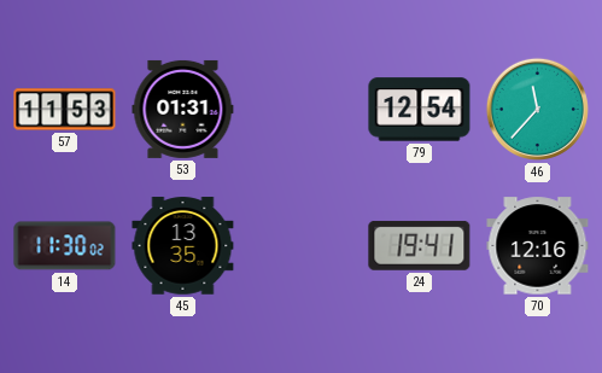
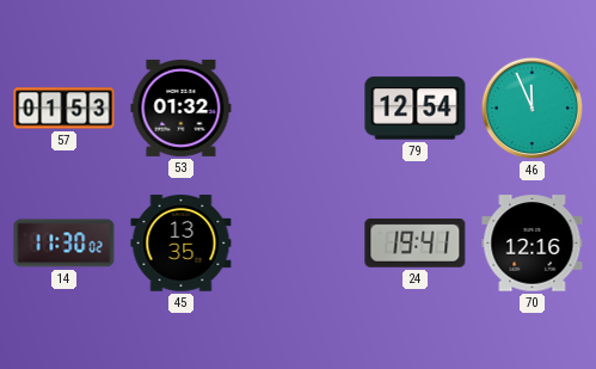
57: 11:53 -> 01:53
53: 01:31 -> 01:32
46: 11:37 -> 11:56
